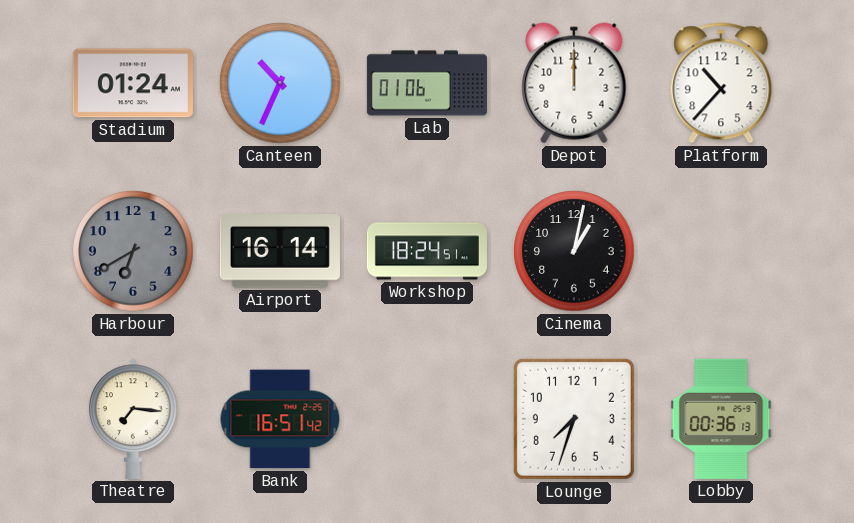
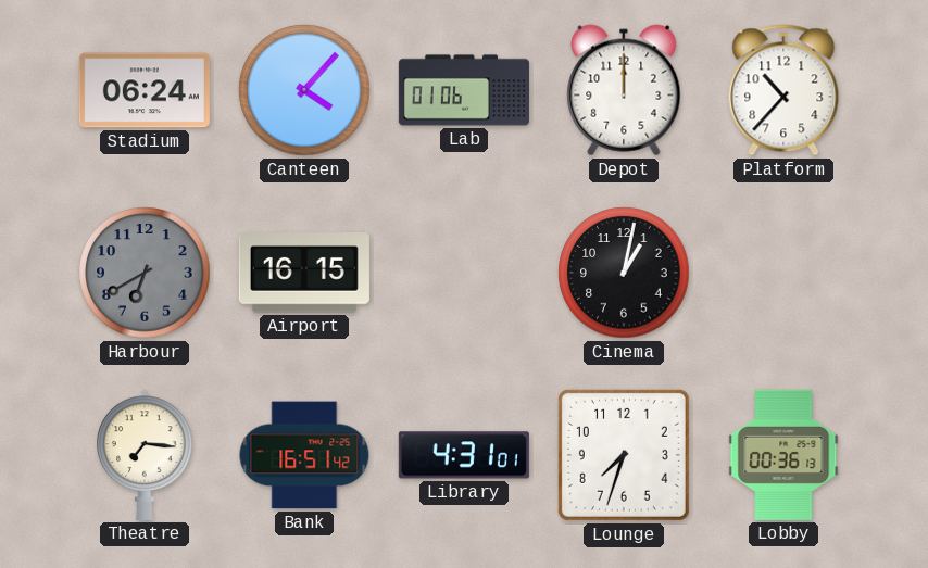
Stadium: 01:24 -> 06:24
Canteen: 10:34 -> 4:07
Airport: 16:14 -> 16:15
Workshop: 18:24 -> none
Library: none -> 4:31
